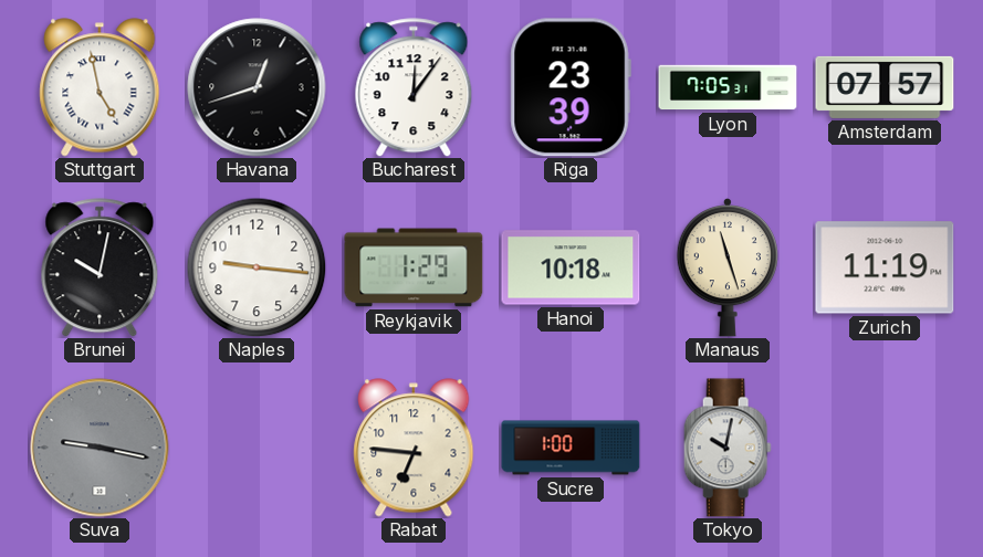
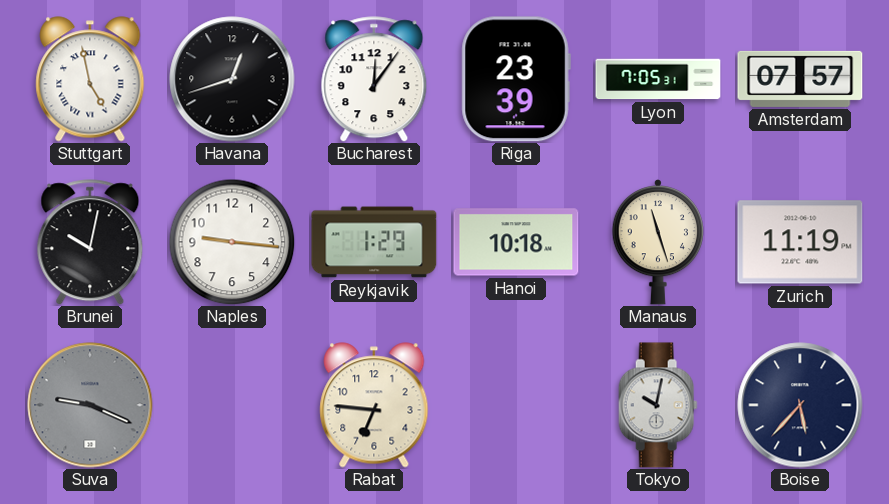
Suva: 9:17 -> 9:19
Sucre: 1:00 -> none
Boise: none -> 5:37
